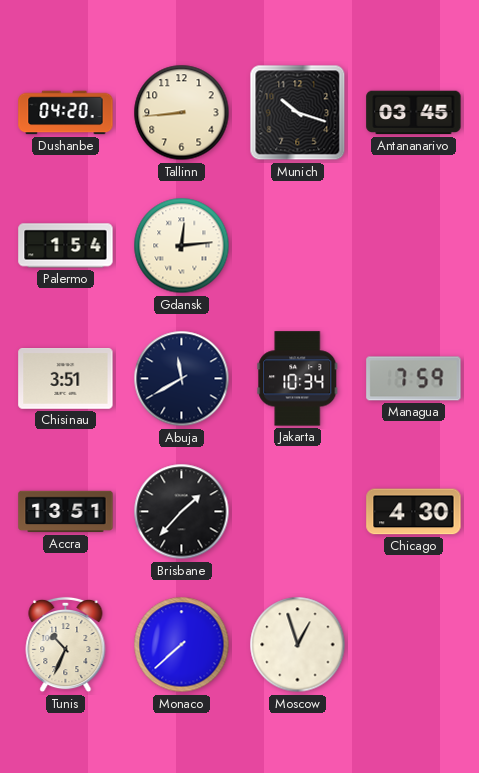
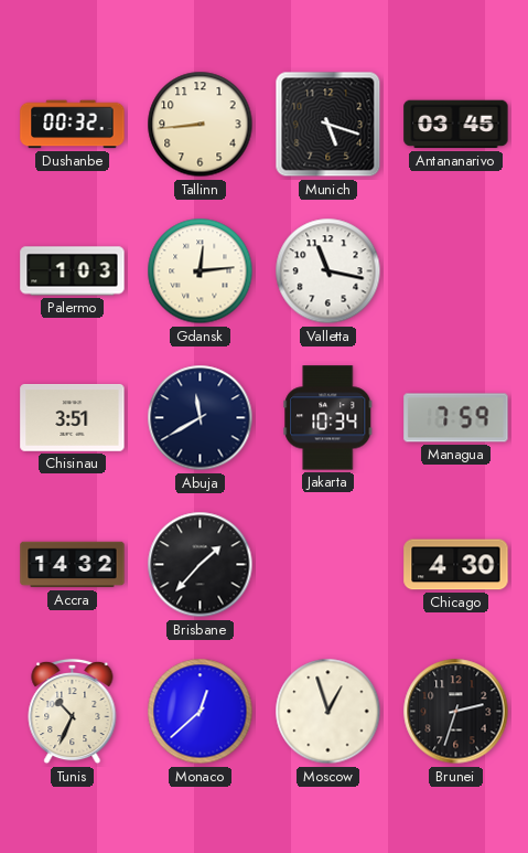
Dushanbe: 04:20 -> 00:32
Munich: 10:18 -> 5:18
Palermo: 1:54 -> 1:03
Valletta: none -> 11:17
Accra: 13:51 -> 14:32
Monaco: 7:38 -> 12:38
Brunei: none -> 2:33
